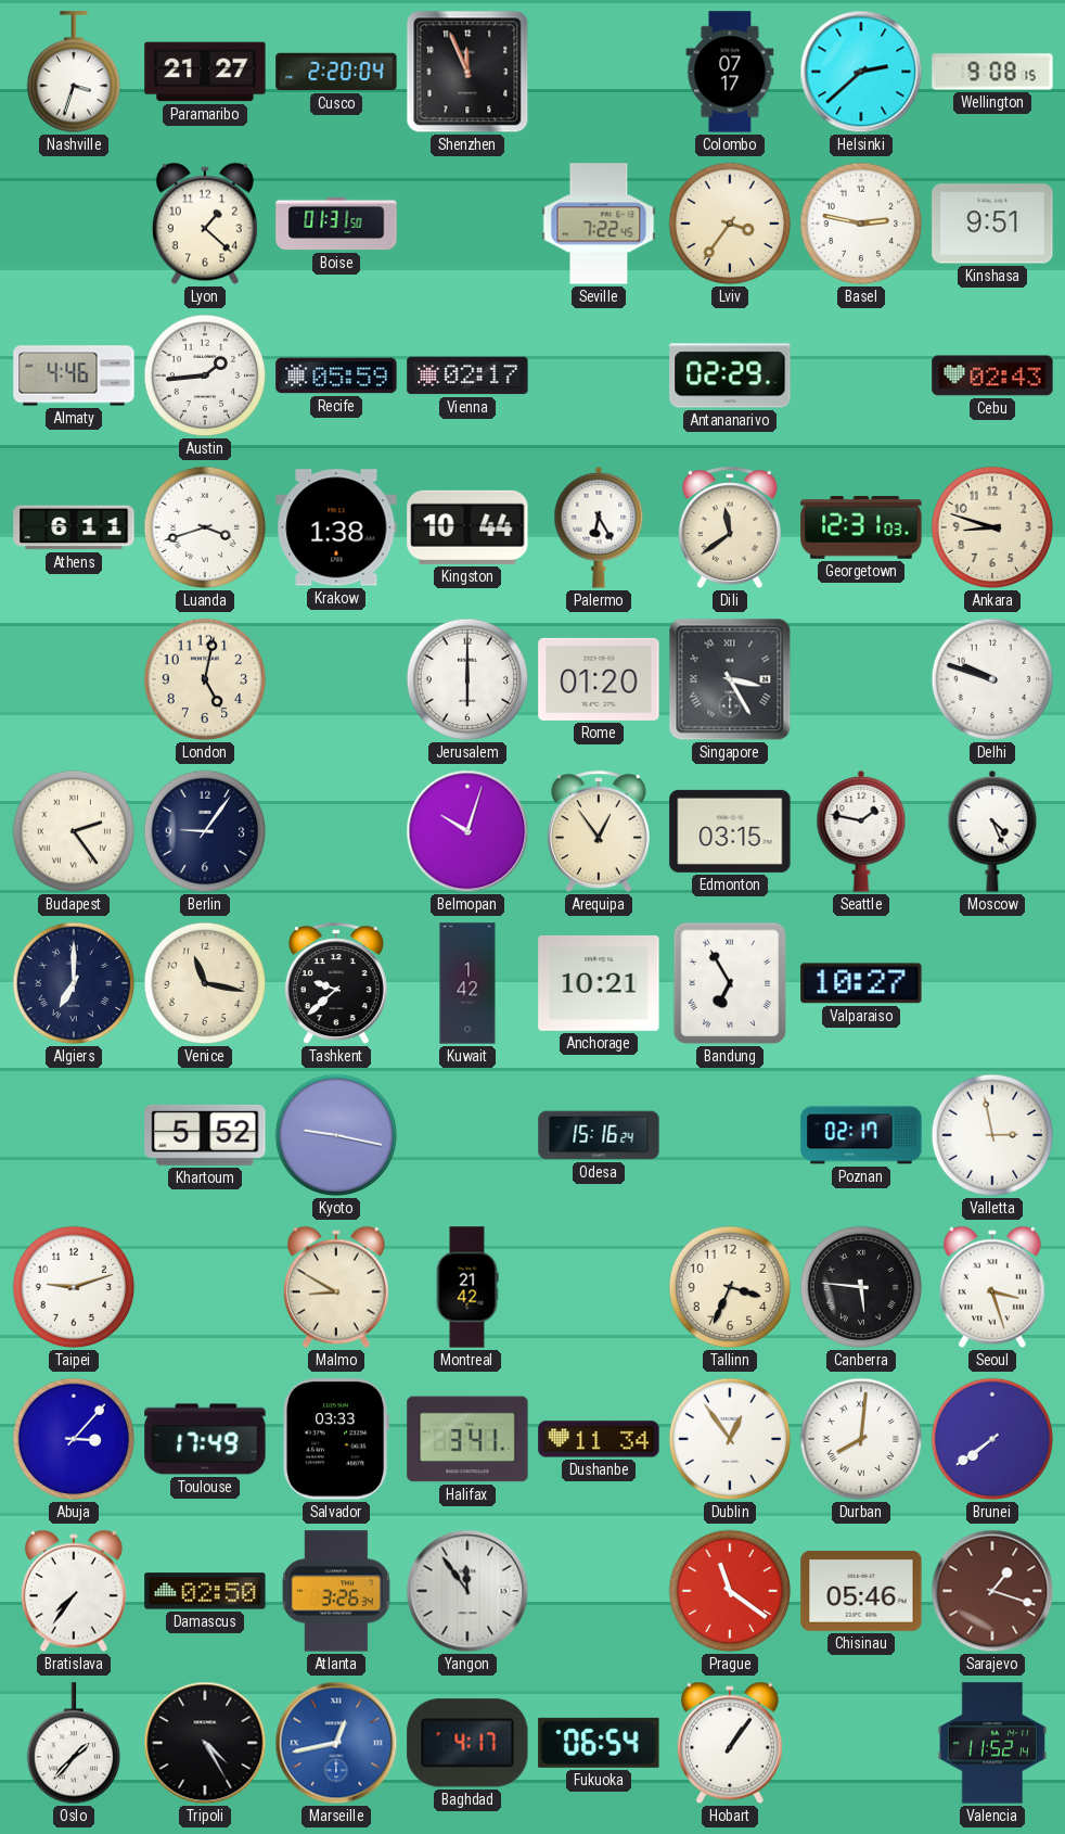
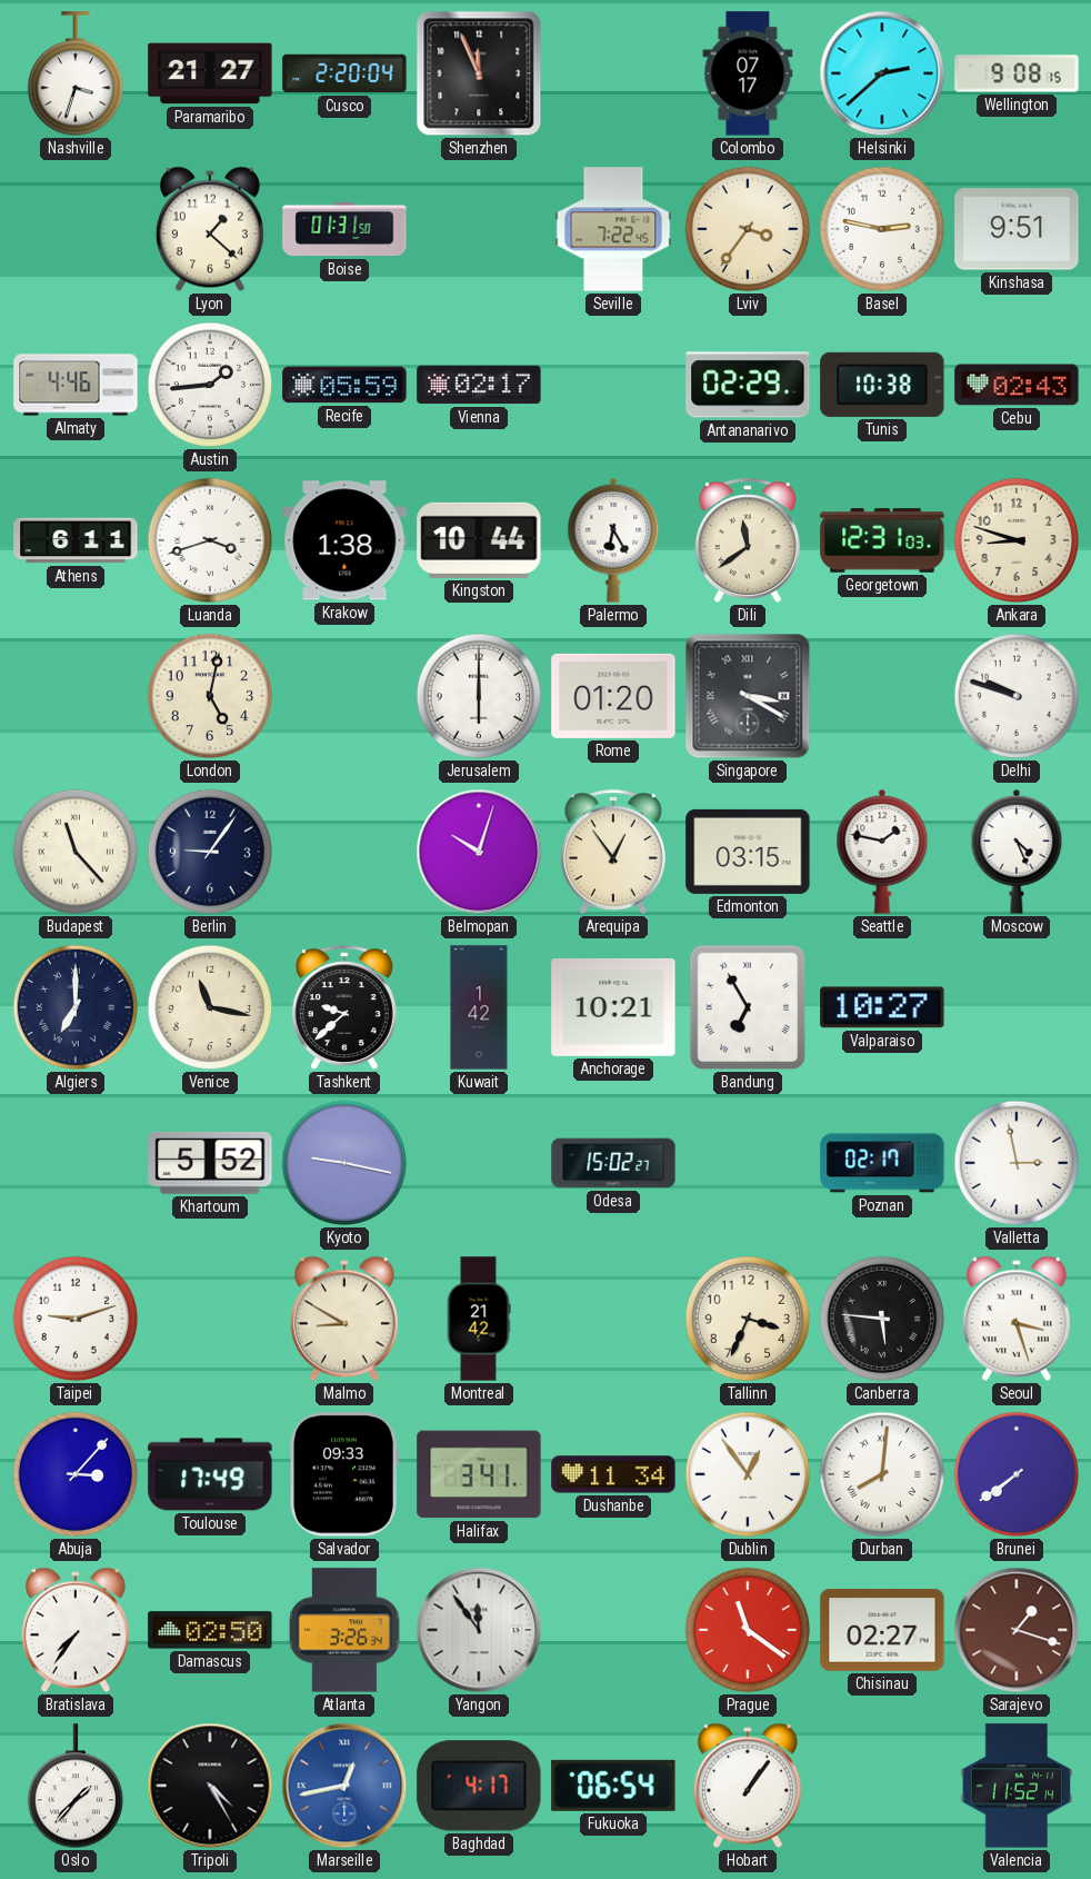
Tunis: none -> 10:38
Singapore: 3:25 -> 3:20
Budapest: 2:24 -> 11:23
Odesa: 15:16 -> 15:02
Salvador: 03:33 -> 09:33
Chisinau: 05:46 -> 02:27
